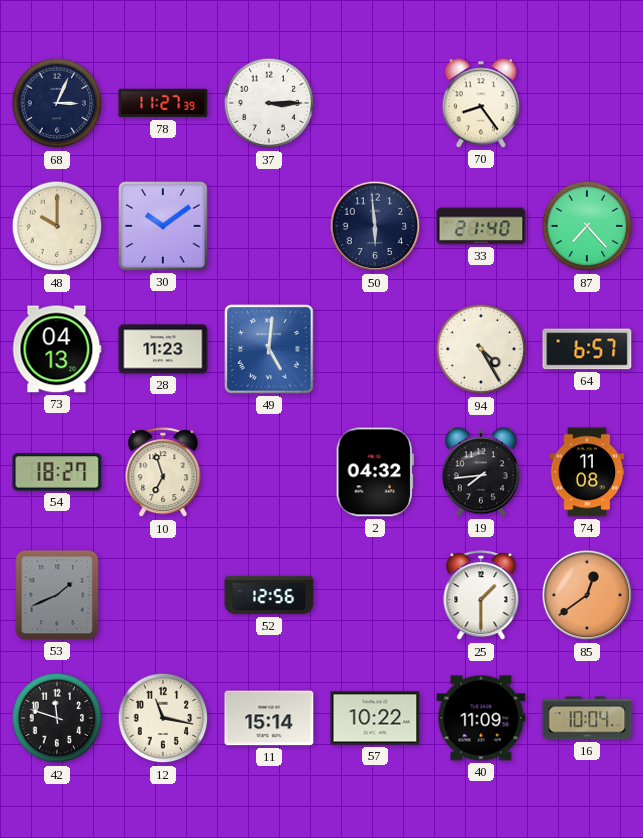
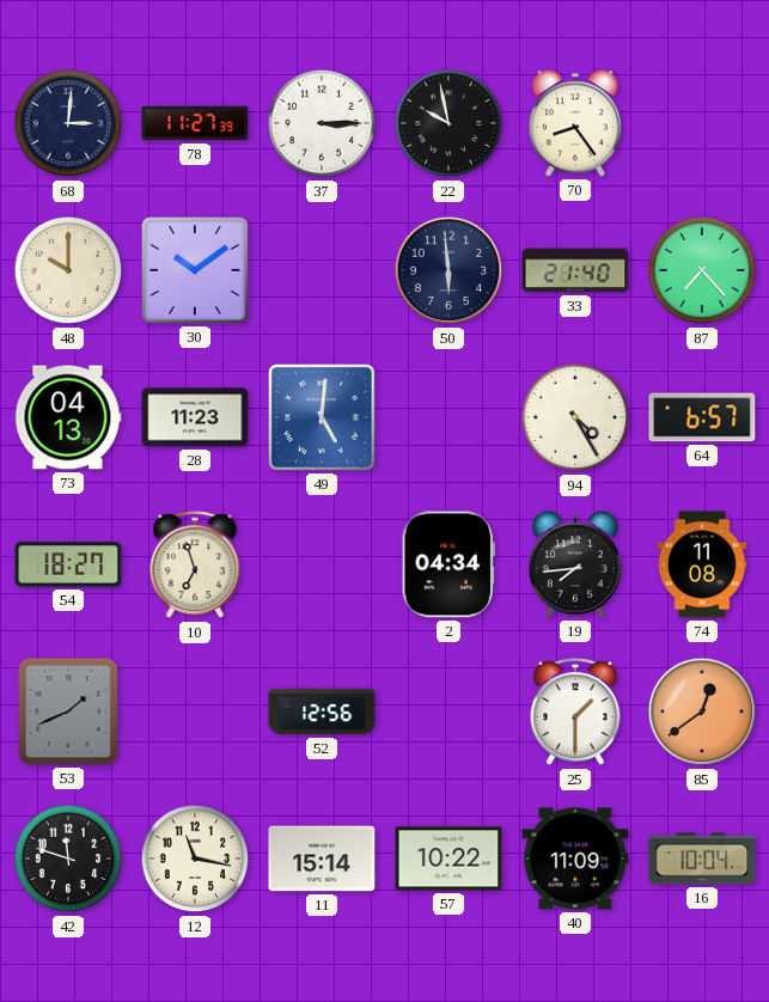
68: 3:04 -> 3:01
22: none -> 9:58
2: 04:32 -> 04:34
